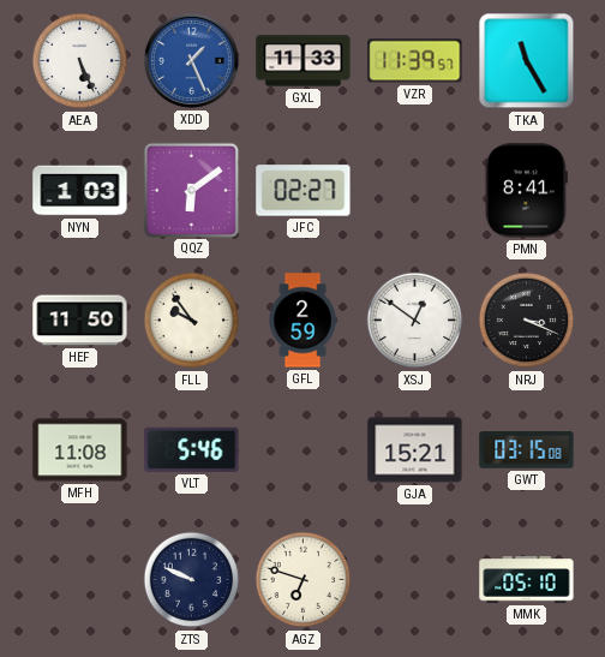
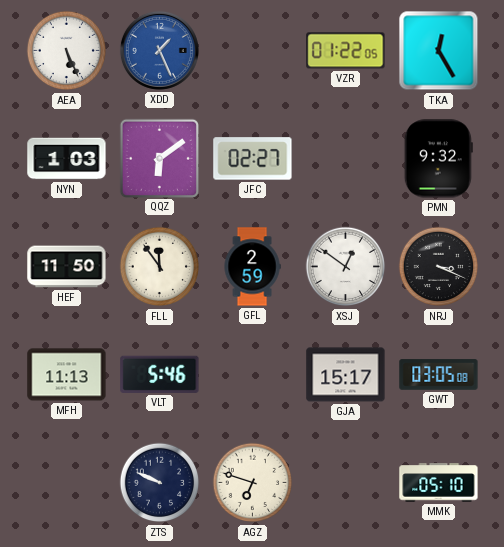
GXL: 11:33 -> none
VZR: 11:39 -> 01:22
TKA: 11:25 -> 12:25
PMN: 8:41 -> 9:32
FLL: 9:54 -> 11:54
MFH: 11:08 -> 11:13
GJA: 15:21 -> 15:17
GWT: 03:15 -> 03:05
